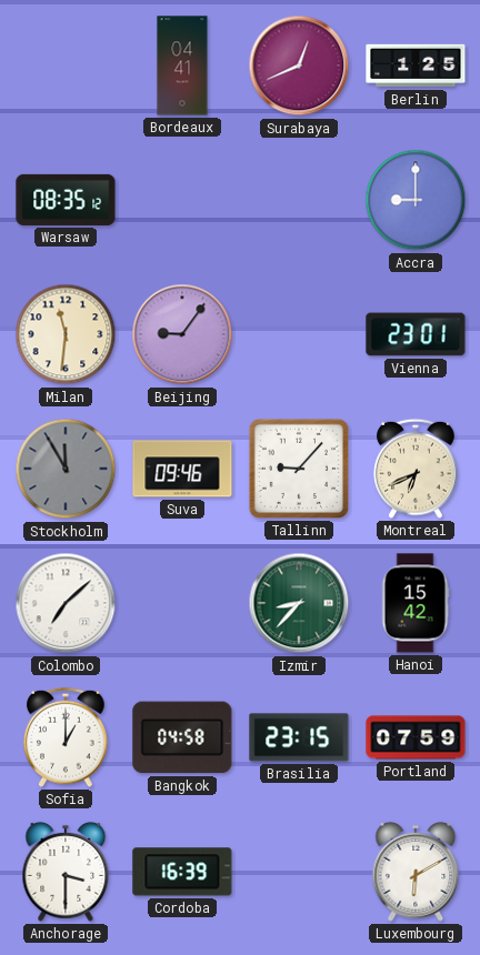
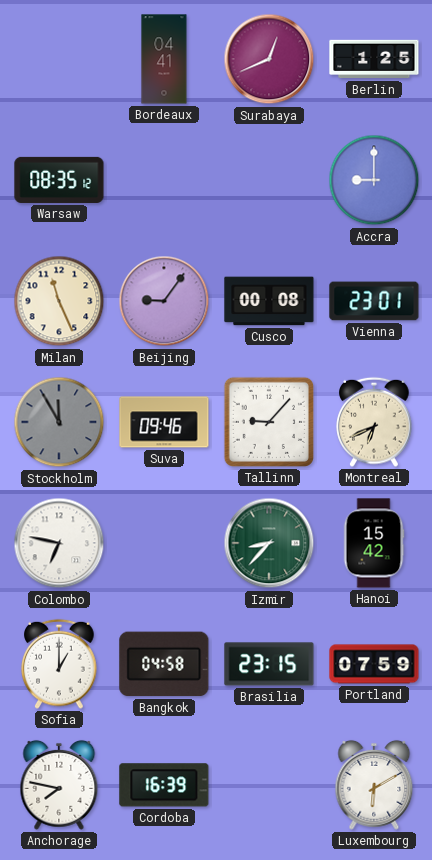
Milan: 11:31 -> 11:26
Cusco: none -> 00:08
Colombo: 7:08 -> 6:47
Anchorage: 3:30 -> 7:47
